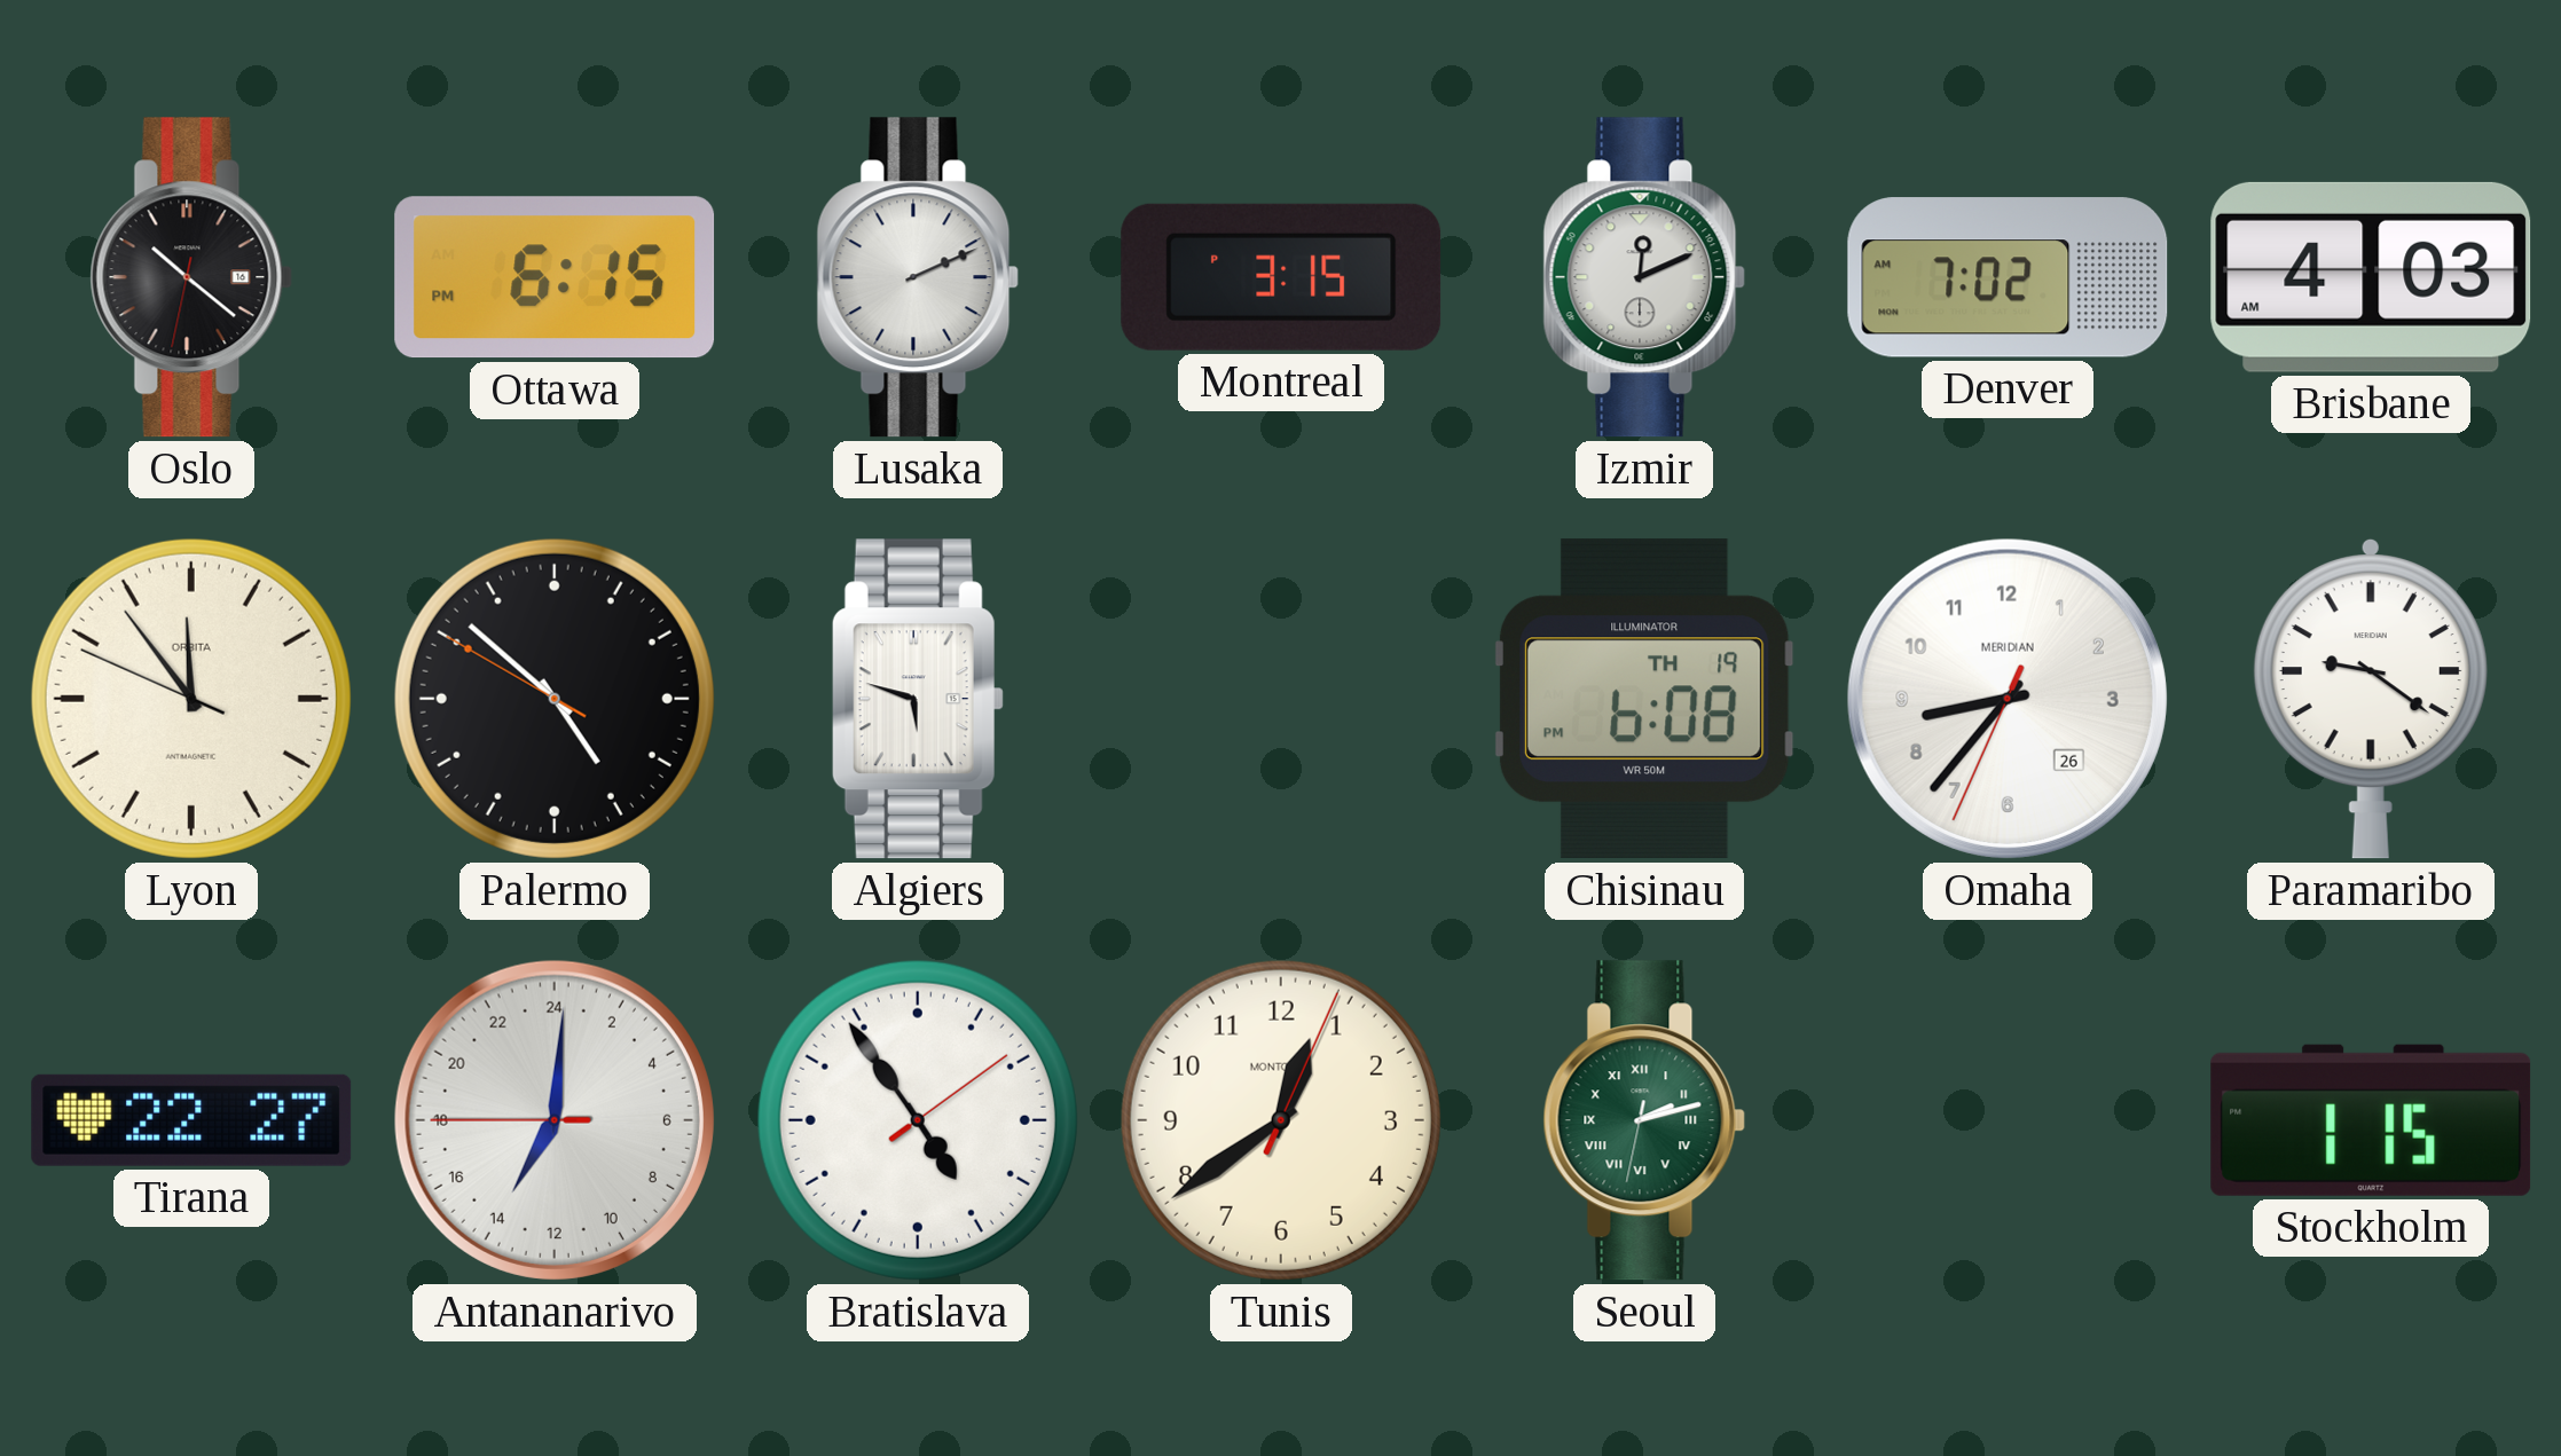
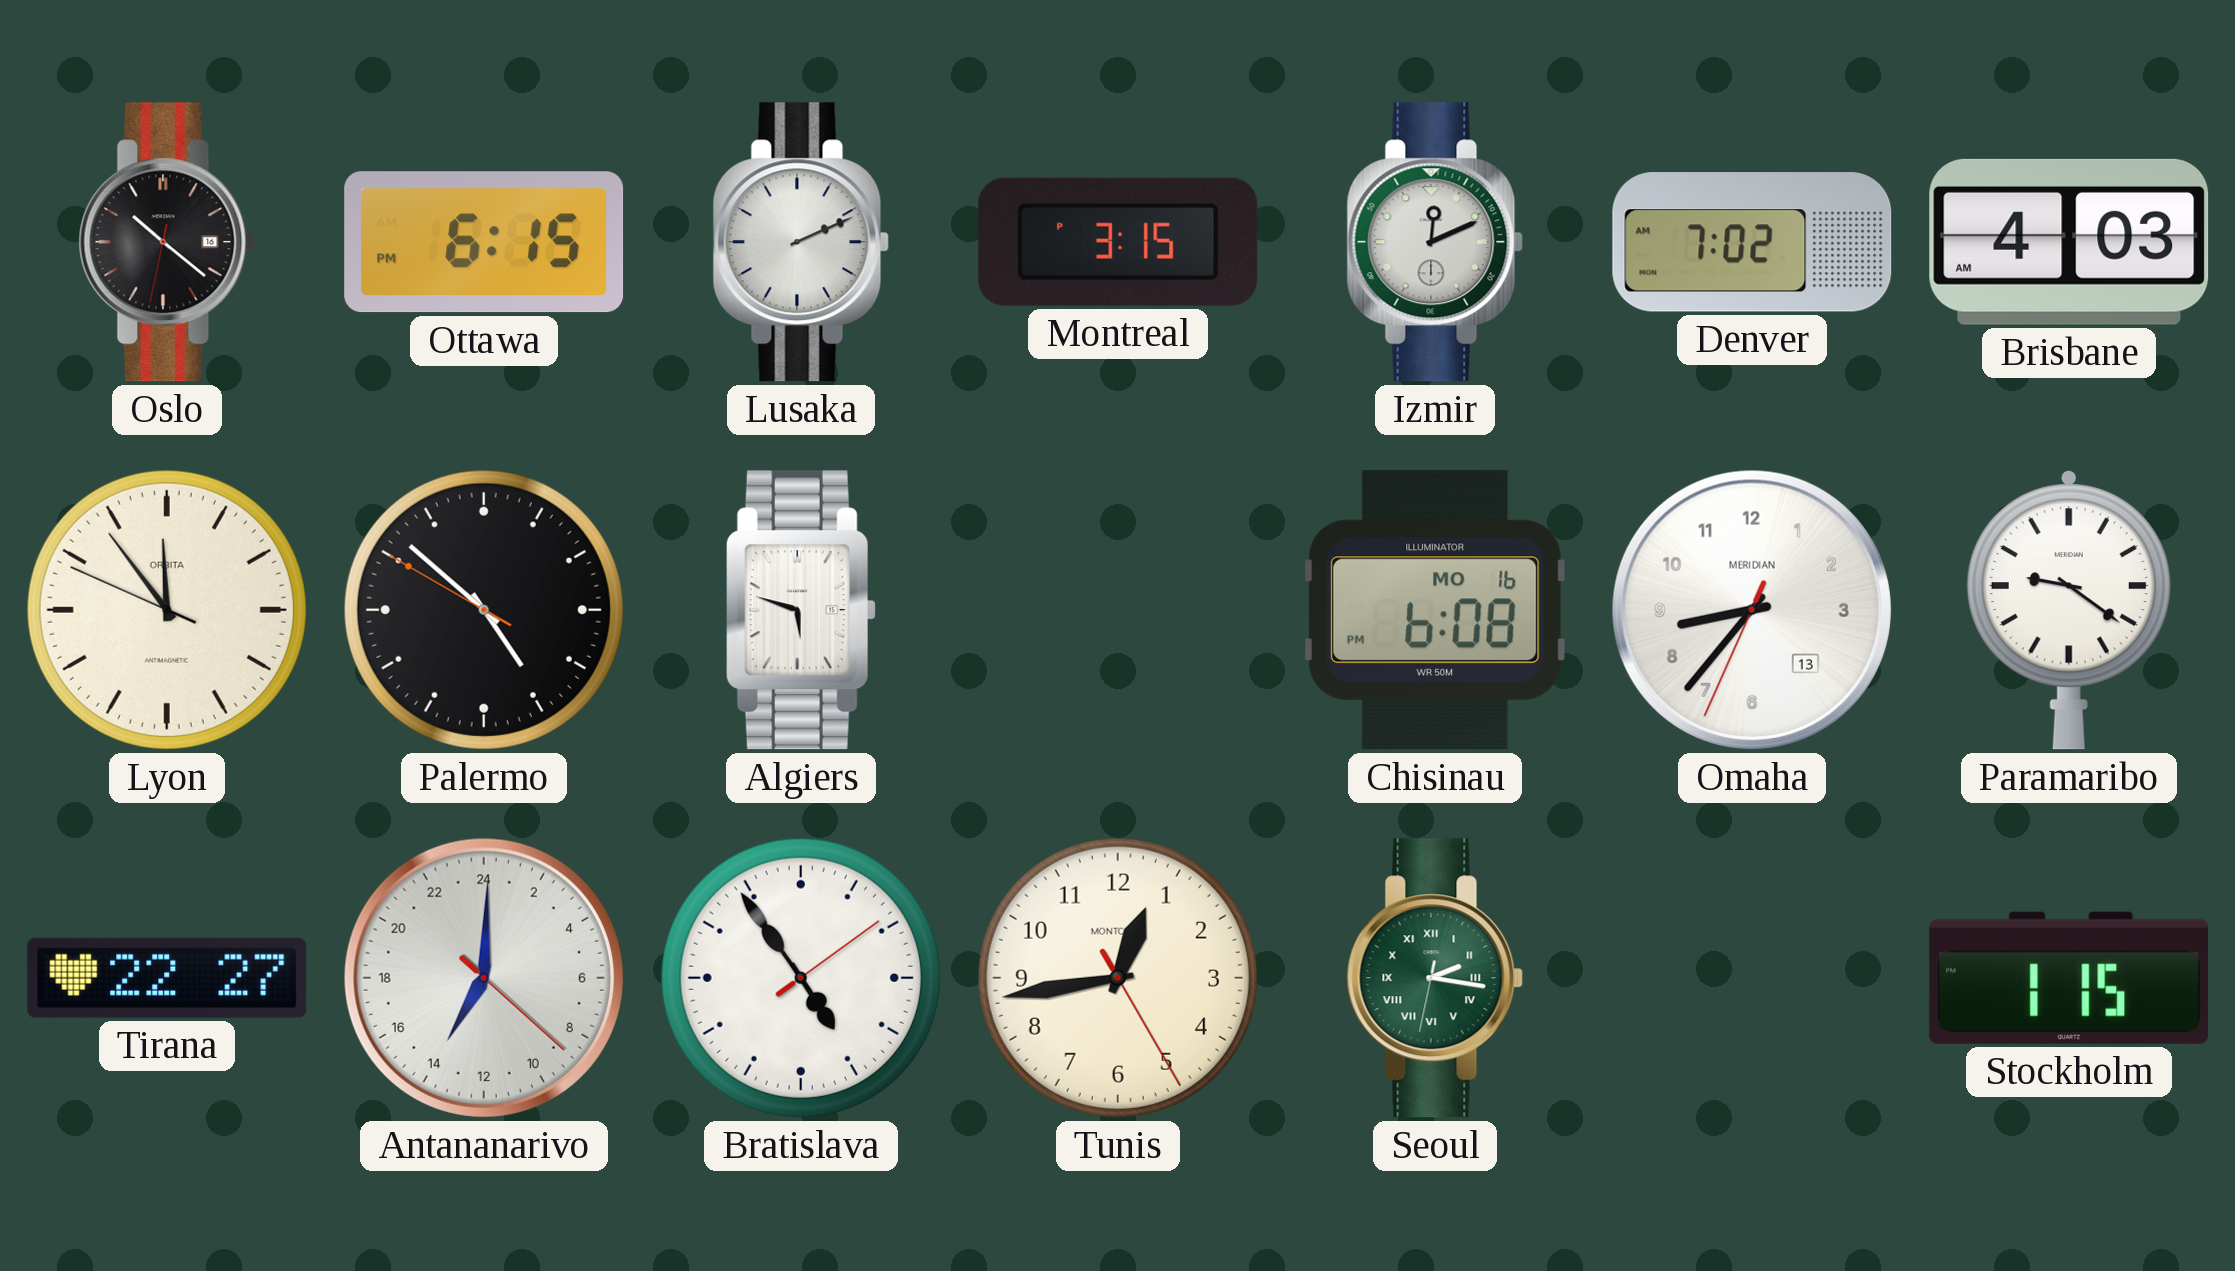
Chisinau date: TH 19 -> MO 16
Omaha date: 26 -> 13
Antananarivo: 14:00:45 -> 14:00:22
Tunis: 12:39 -> 12:43
Seoul: 2:12 -> 2:16
